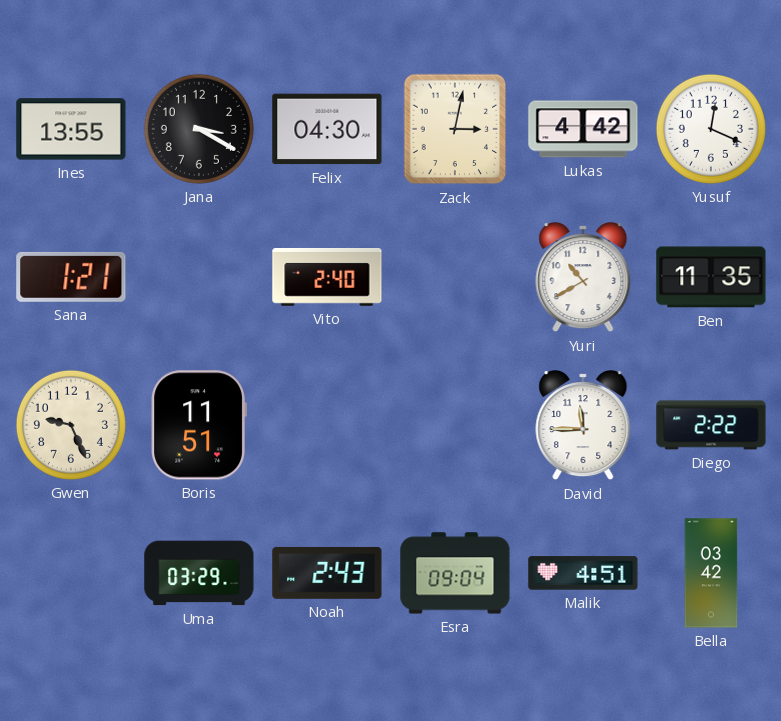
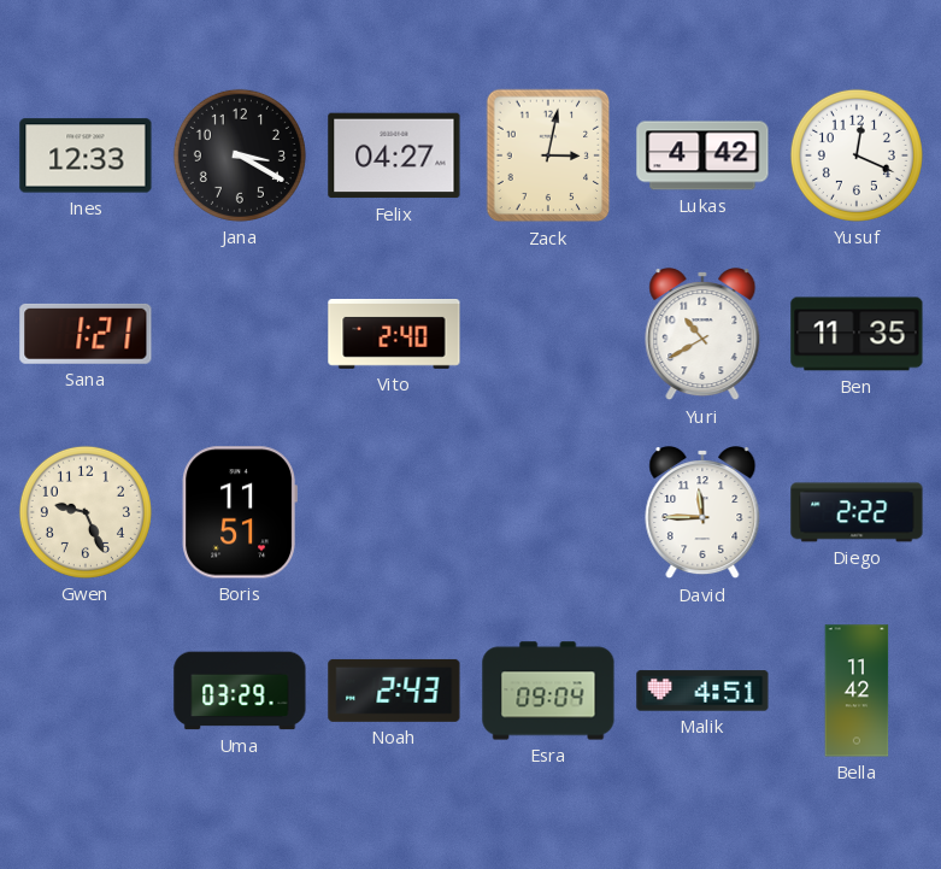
Ines: 13:55 -> 12:33
Felix: 04:30 -> 04:27
Bella: 03:42 -> 11:42
